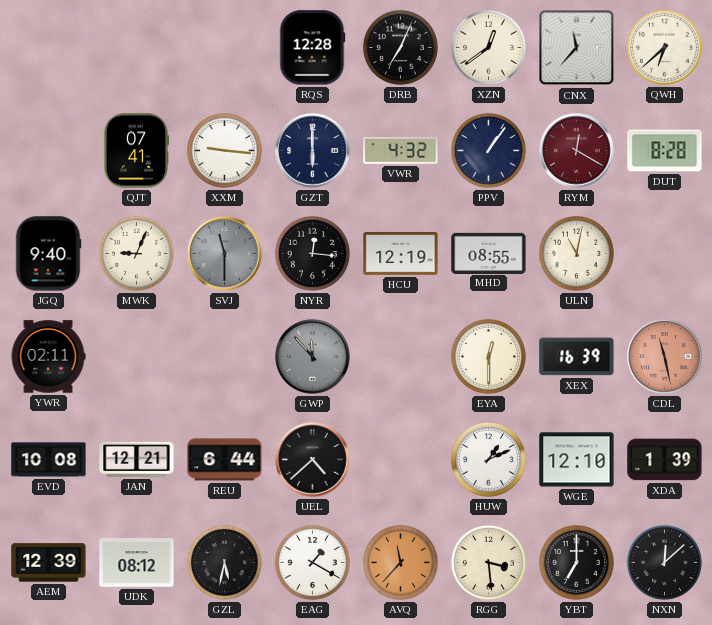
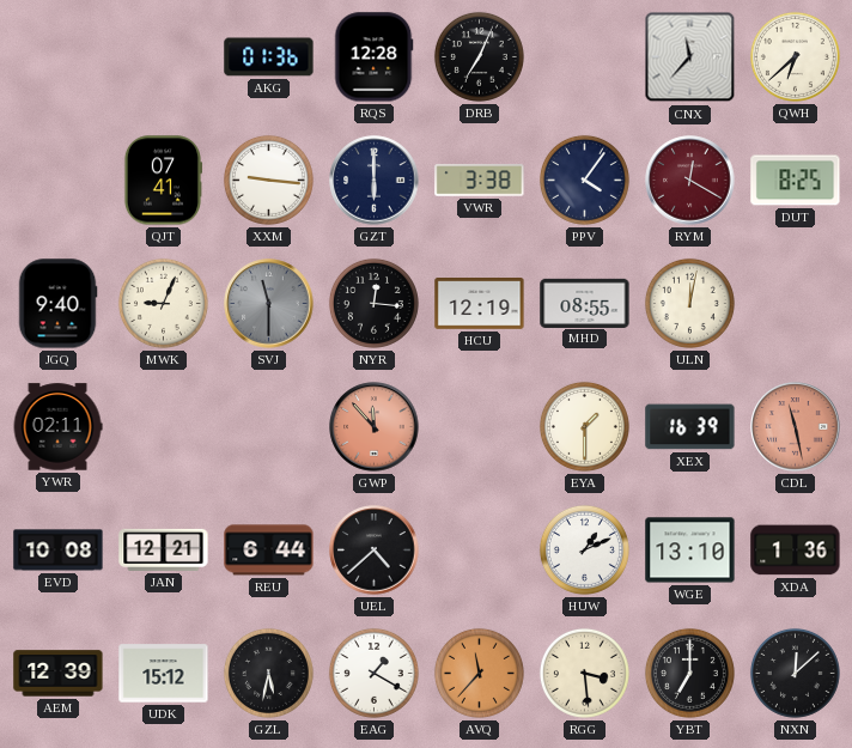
AKG: none -> 01:36
XZN: 12:39 -> none
VWR: 4:32 -> 3:38
PPV: 1:06 -> 4:06
DUT: 8:28 -> 8:25
ULN: 11:02 -> 12:02
GWP dial: grey -> salmon
EYA: 12:30 -> 1:30
WGE: 12:10 -> 13:10
XDA: 1:39 -> 1:36
UDK: 08:12 -> 15:12
